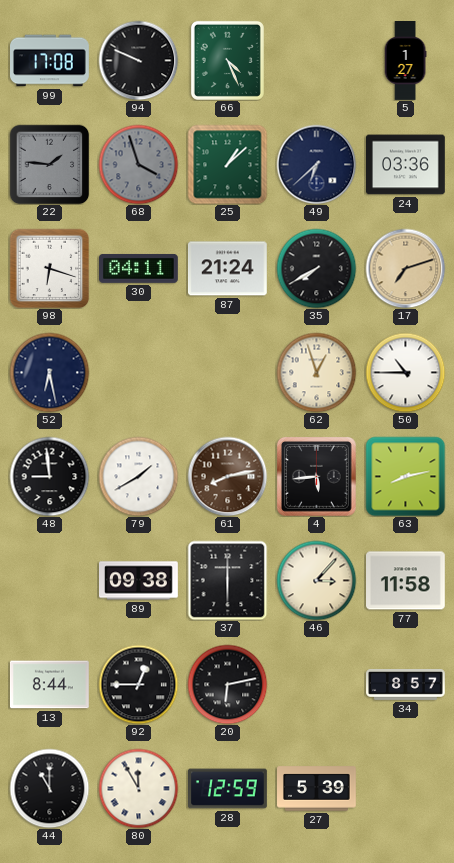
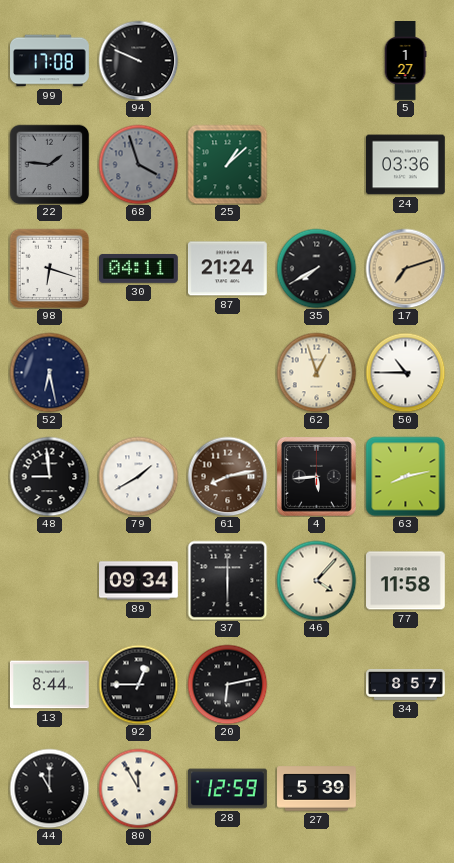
66: 4:26 -> none
49: 6:38 -> none
89: 09:38 -> 09:34
46: 3:07 -> 4:07
